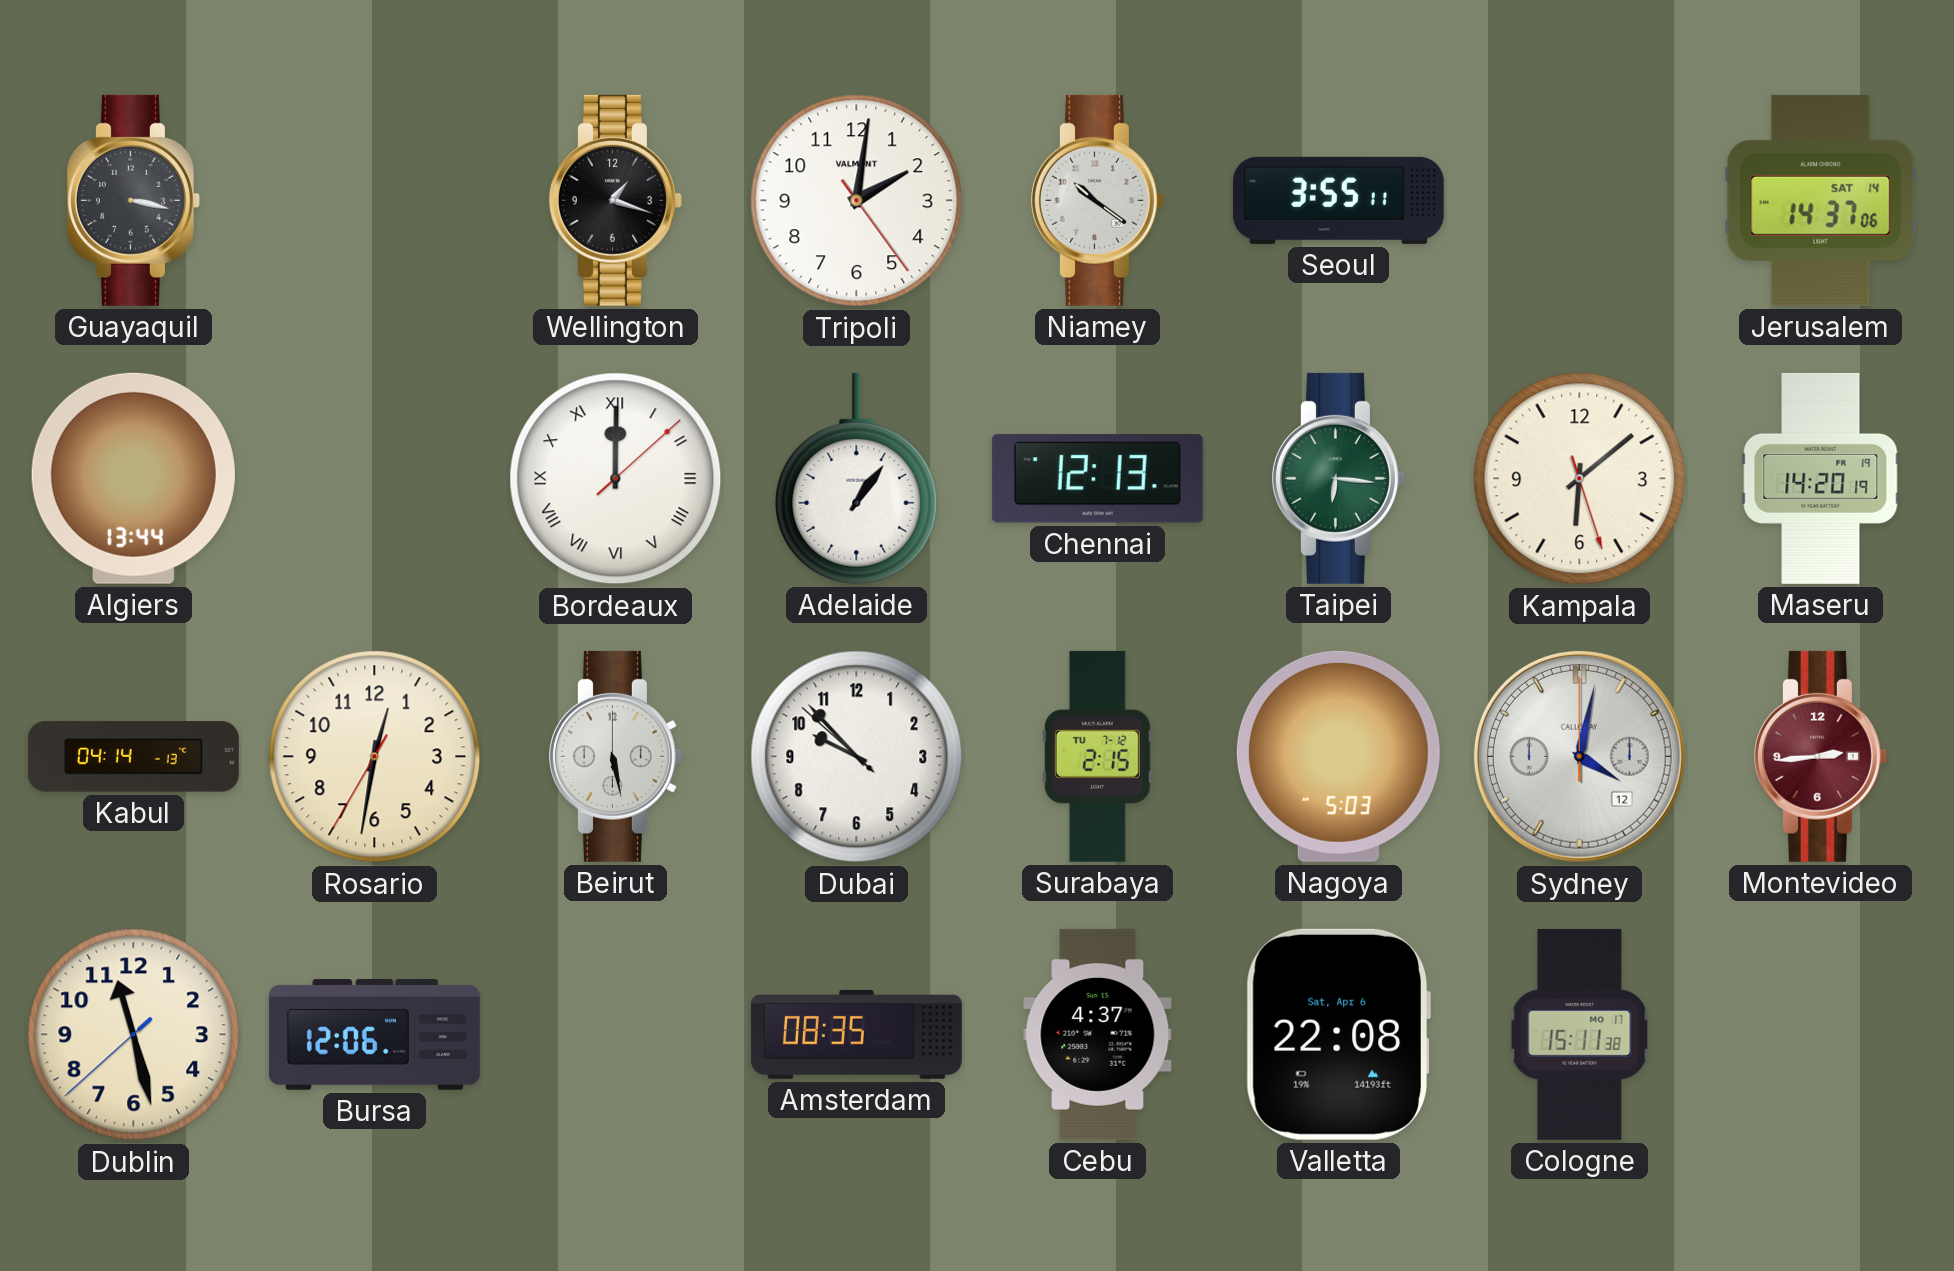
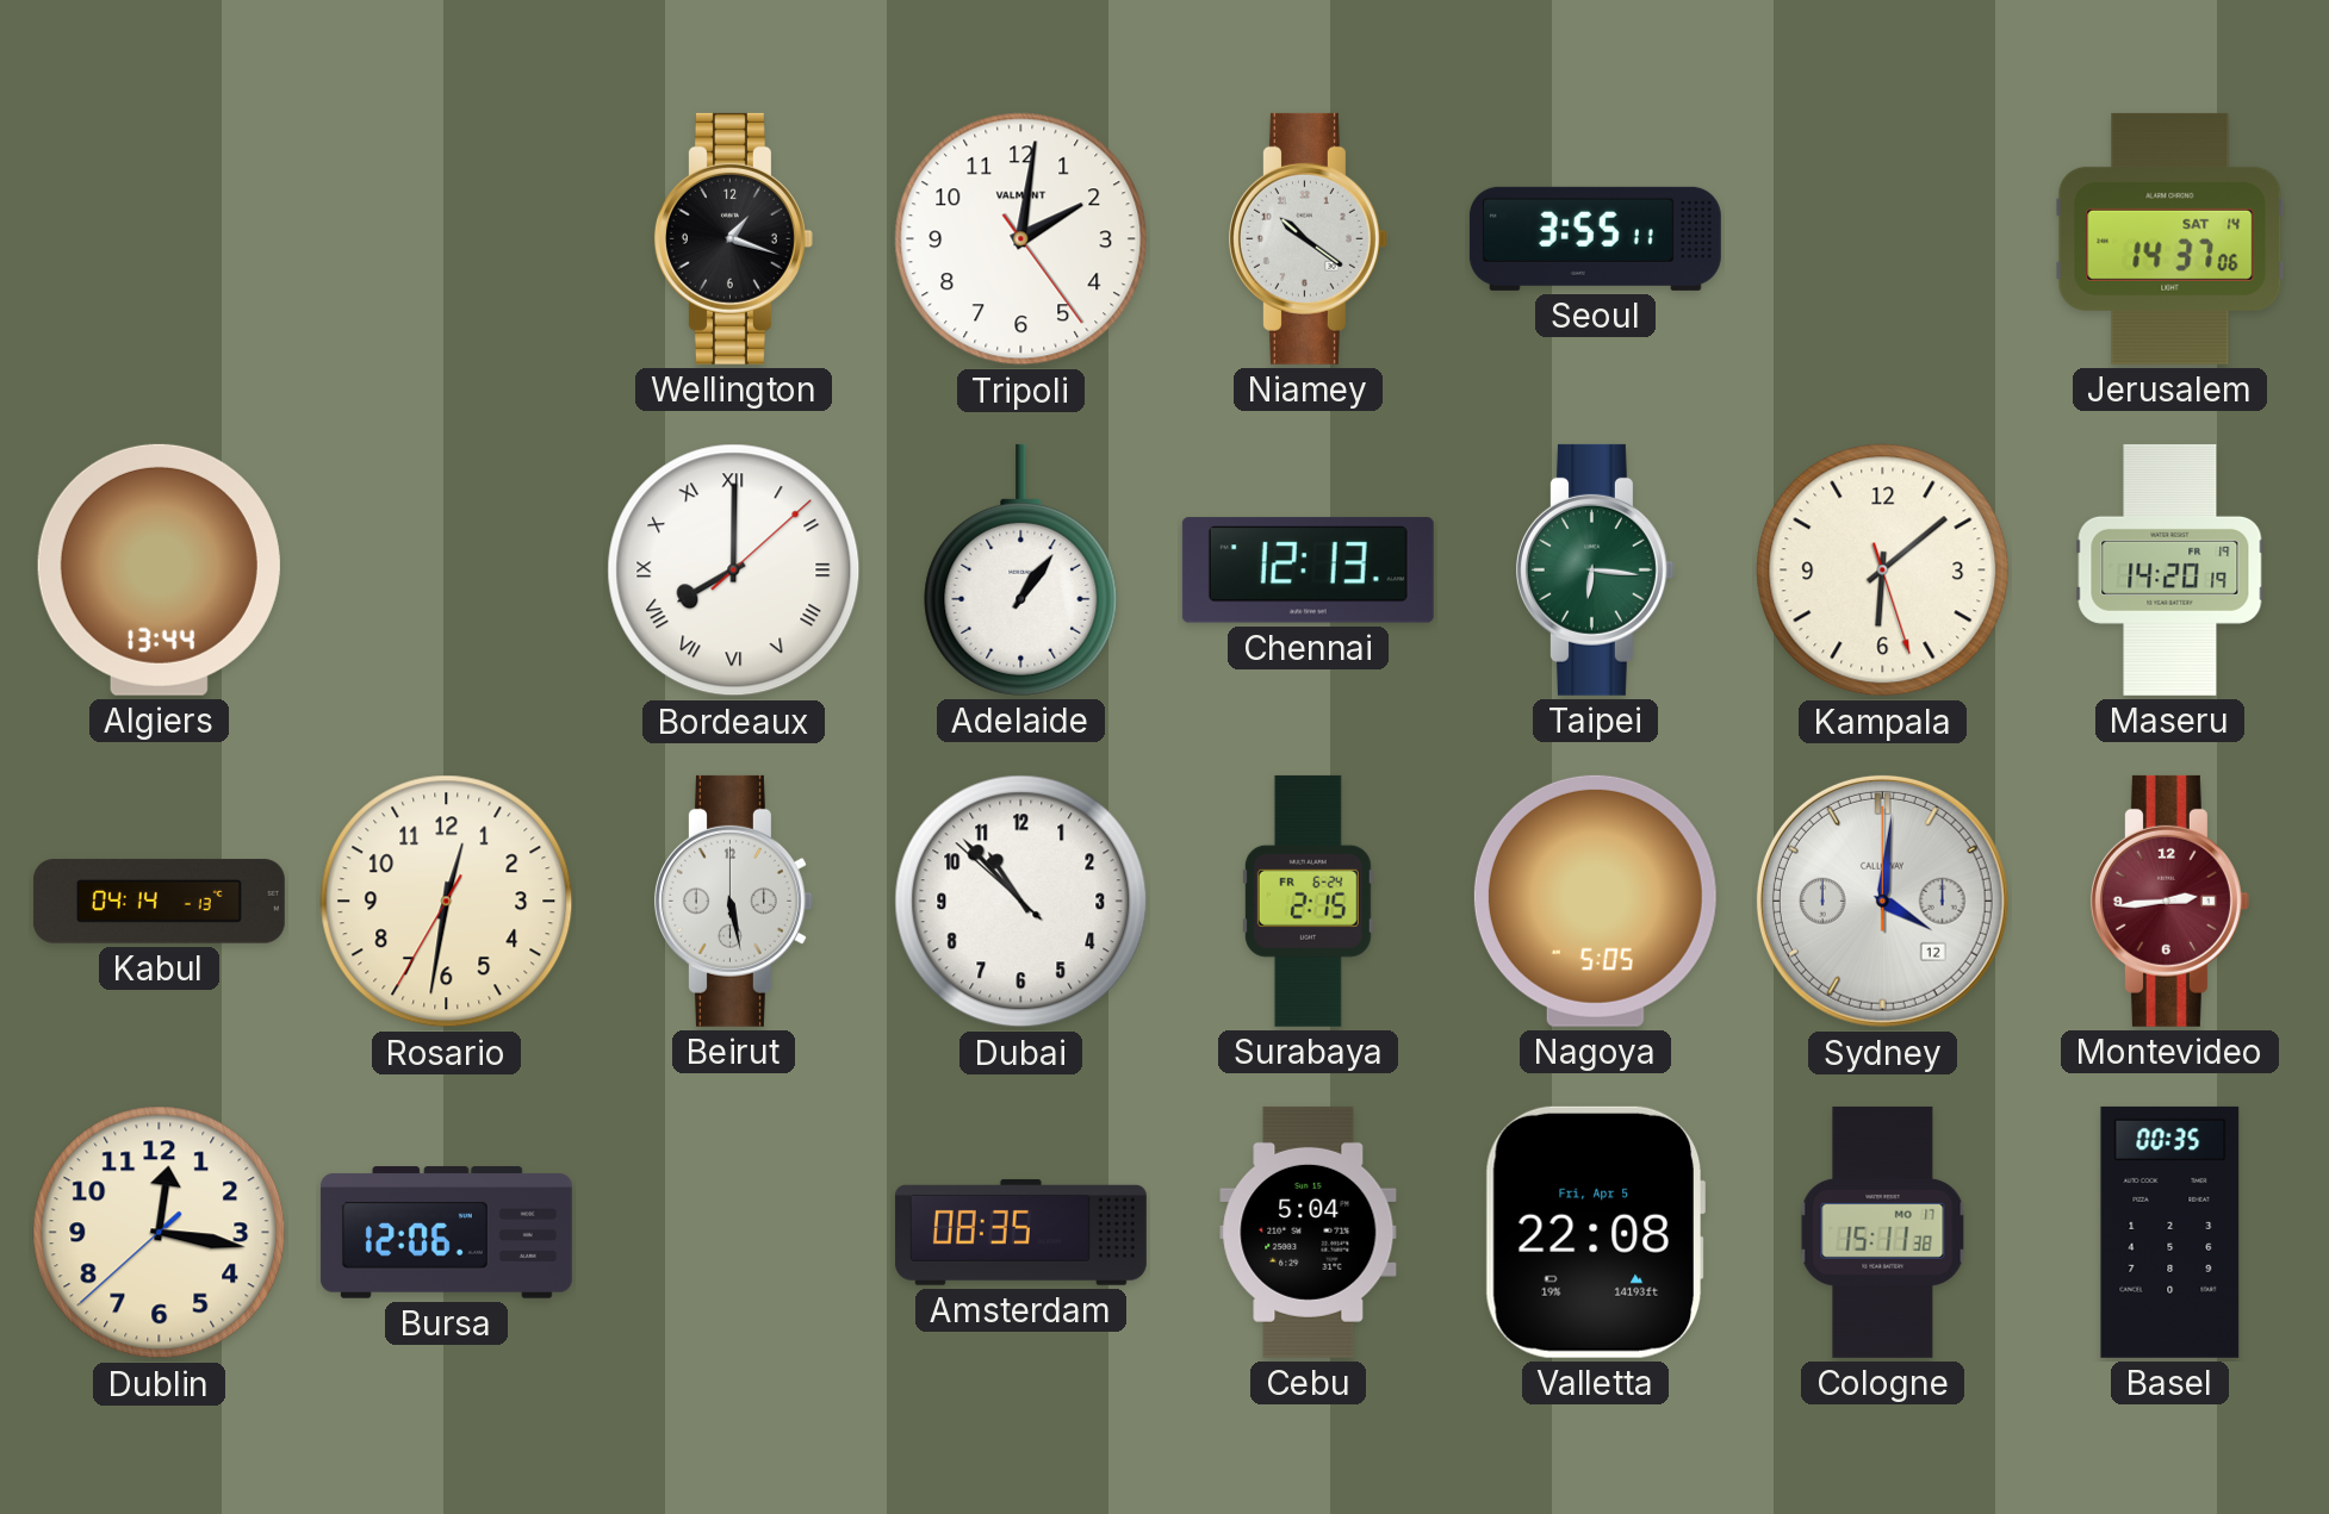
Guayaquil: 3:17 -> none
Bordeaux: 12:00 -> 8:00
Dubai: 9:52 -> 10:52
Surabaya date: TU 7-12 -> FR 6-24
Nagoya: 5:03 -> 5:05
Sydney: 4:02 -> 4:01
Dublin: 11:27 -> 12:16
Cebu: 4:37 -> 5:04
Valletta date: Sat, Apr 6 -> Fri, Apr 5
Basel: none -> 00:35
